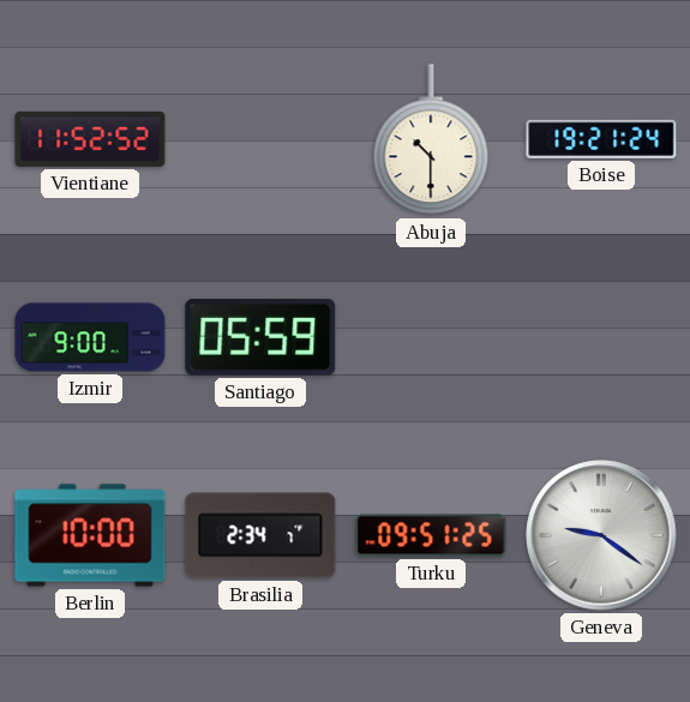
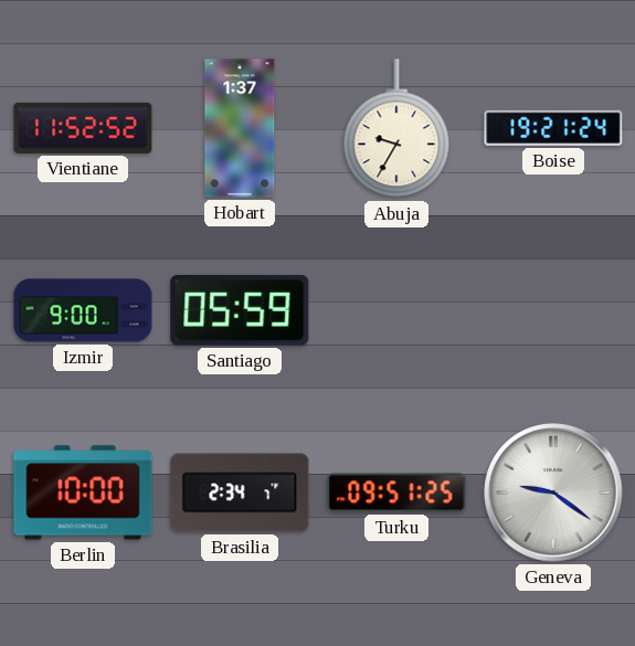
Hobart: none -> 1:37
Abuja: 10:30 -> 9:35
